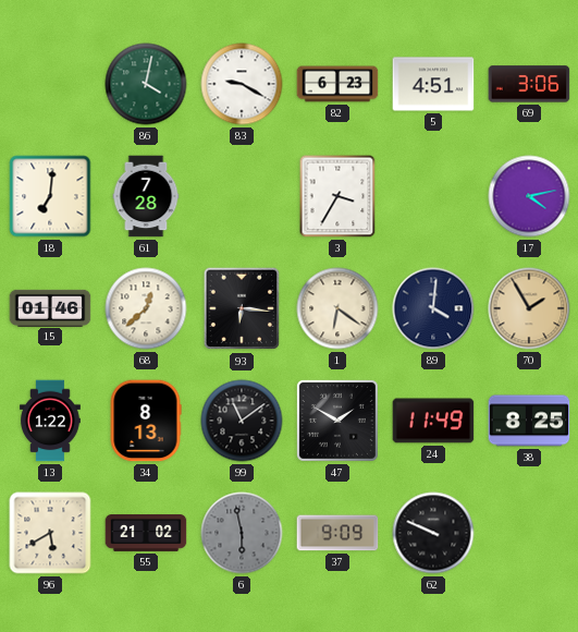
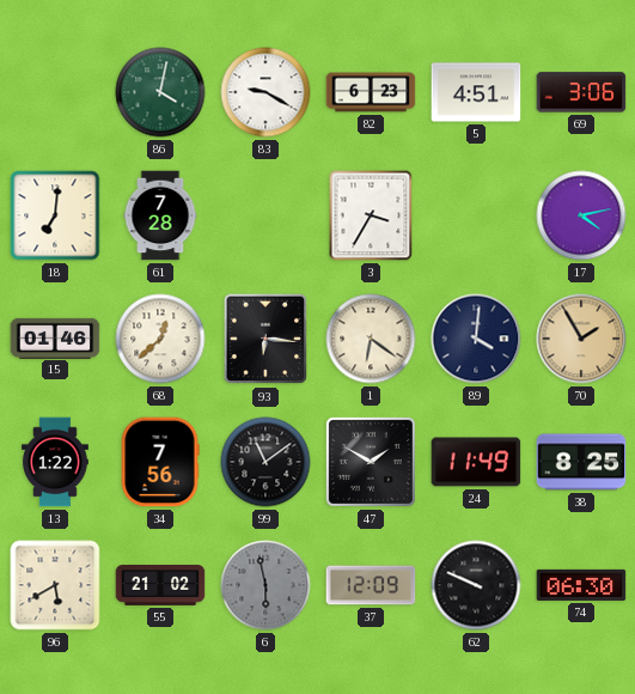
34: 8:13 -> 7:56
37: 9:09 -> 12:09
74: none -> 06:30
